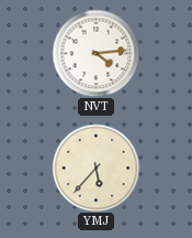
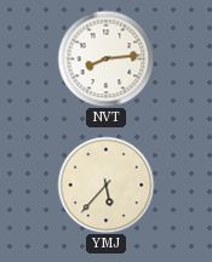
NVT: 4:14 -> 8:14
